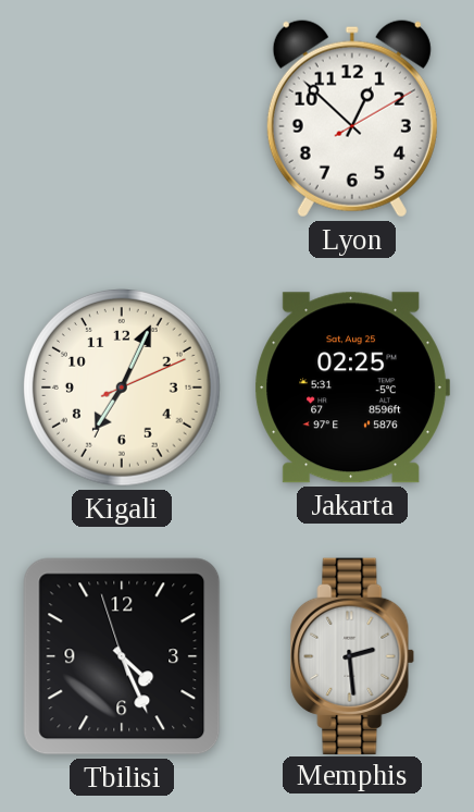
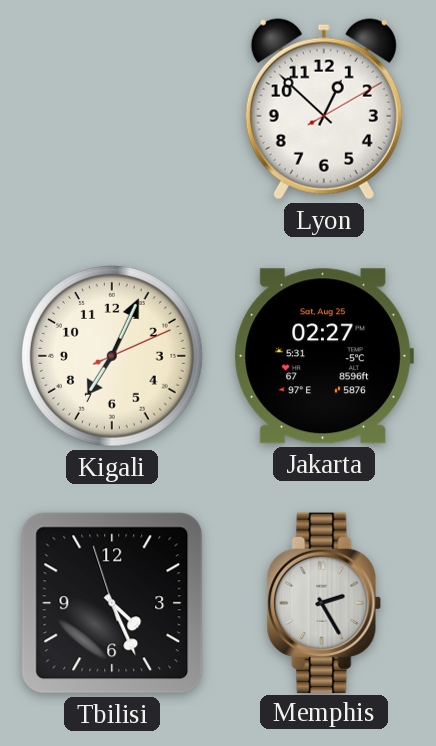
Jakarta: 02:25 -> 02:27
Memphis: 2:29 -> 2:25
